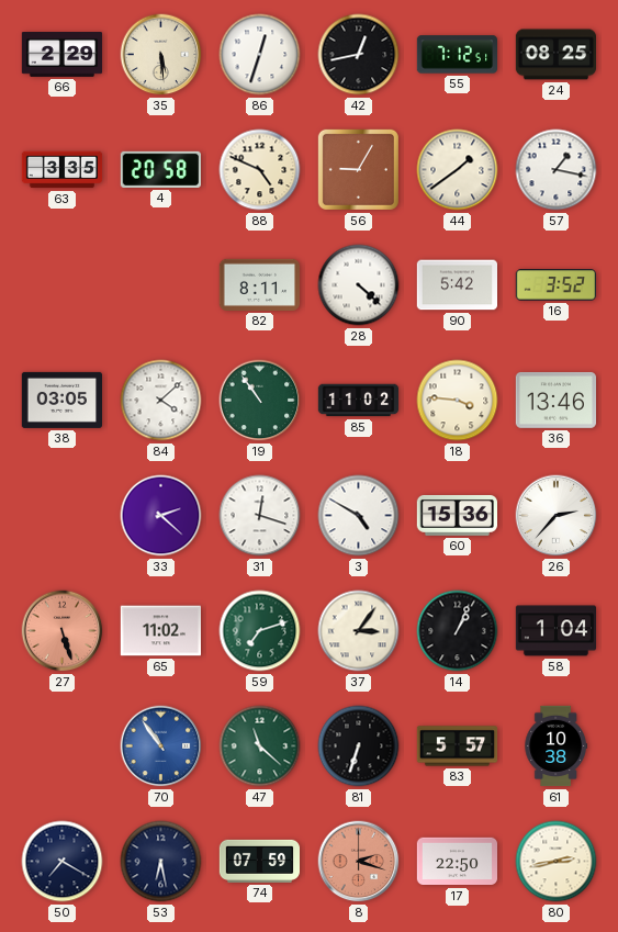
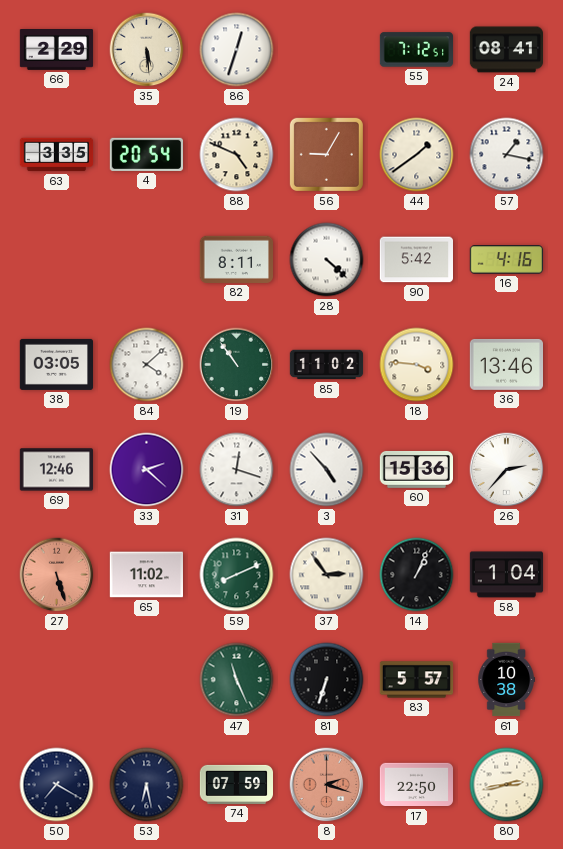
42: 12:43 -> none
24: 08:25 -> 08:41
4: 20:58 -> 20:54
16: 3:52 -> 4:16
69: none -> 12:46
3: 4:50 -> 4:53
59: 7:12 -> 8:11
37: 3:06 -> 2:54
70: 10:54 -> none
47: 11:22 -> 11:26
